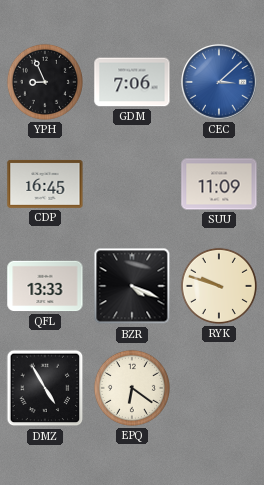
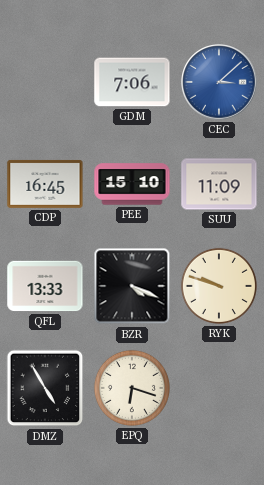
YPH: 8:56 -> none
PEE: none -> 15:10
EPQ: 6:21 -> 6:18
